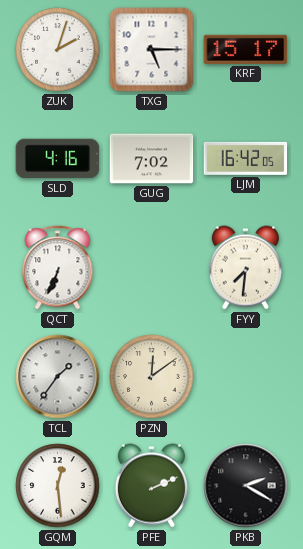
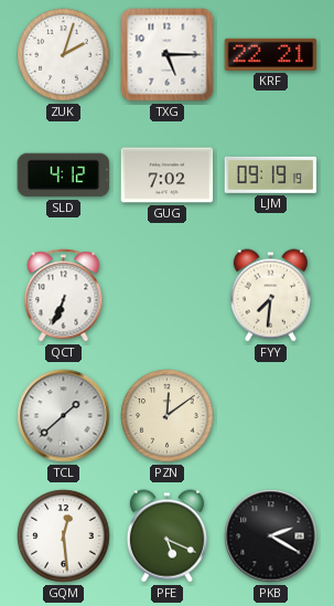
KRF: 15:17 -> 22:21
SLD: 4:16 -> 4:12
LJM: 16:42 -> 09:19
TCL: 1:36 -> 1:38
PFE: 2:11 -> 5:19
